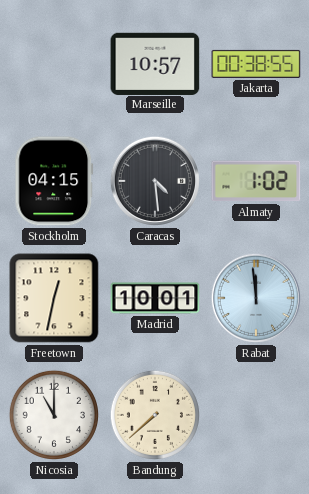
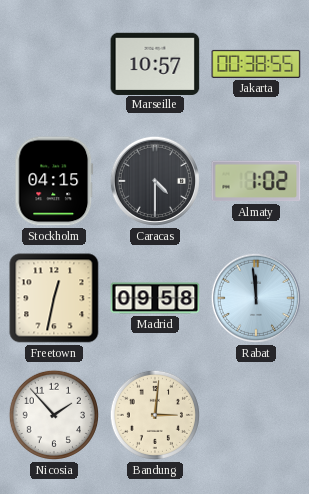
Caracas: 4:29 -> 4:30
Madrid: 10:01 -> 09:58
Nicosia: 11:00 -> 1:53
Bandung: 7:38 -> 3:01
